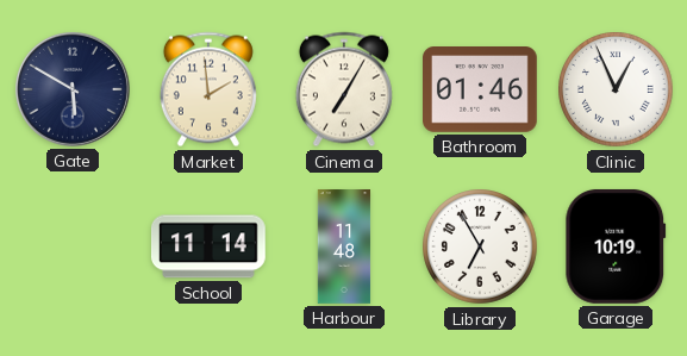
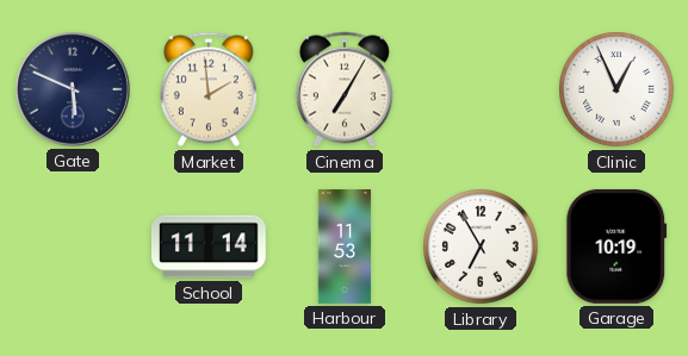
Gate: 5:50 -> 5:49
Bathroom: 01:46 -> none
Harbour: 11:48 -> 11:53
